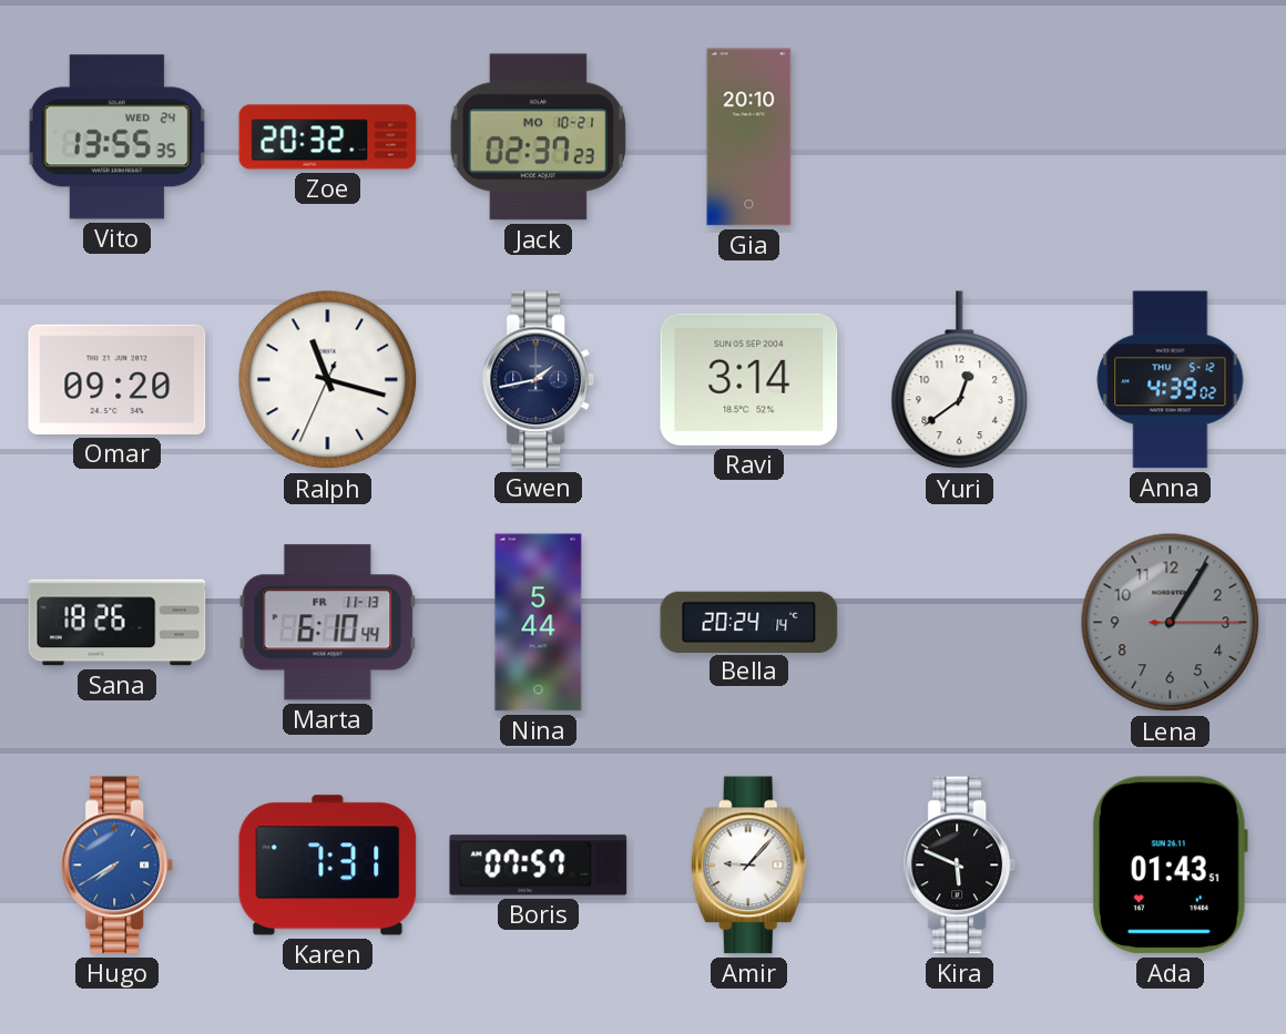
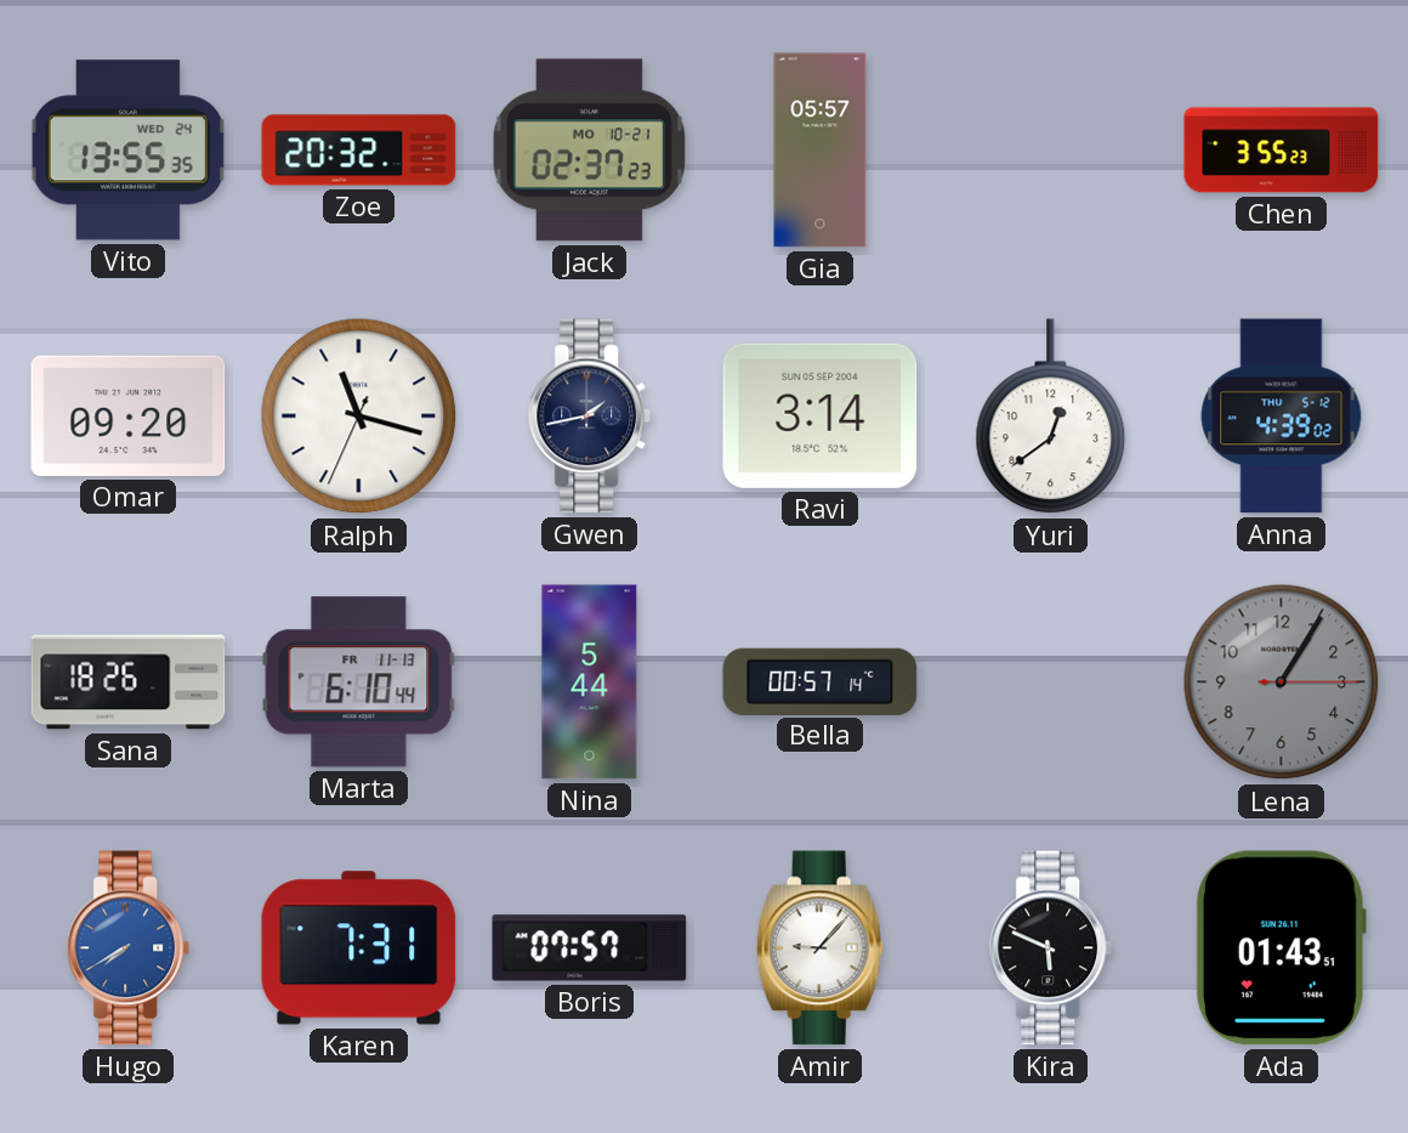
Gia: 20:10 -> 05:57
Chen: none -> 3:55
Bella: 20:24 -> 00:57
